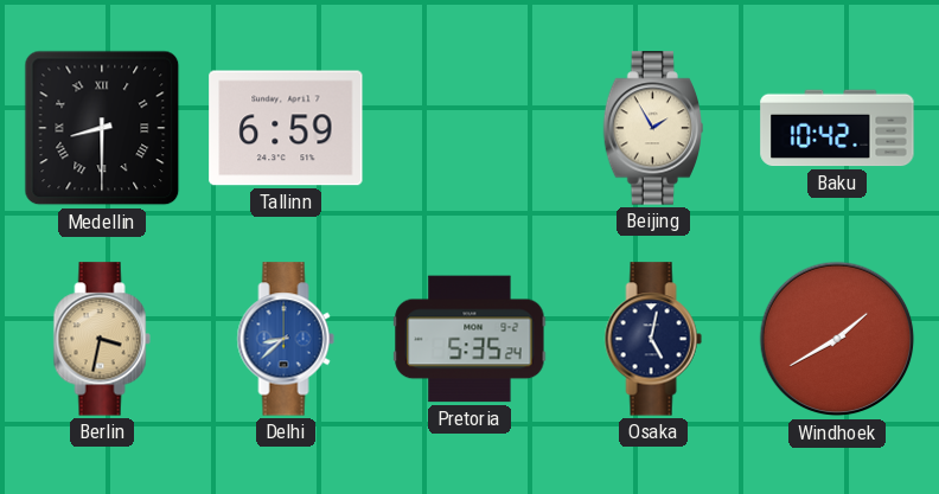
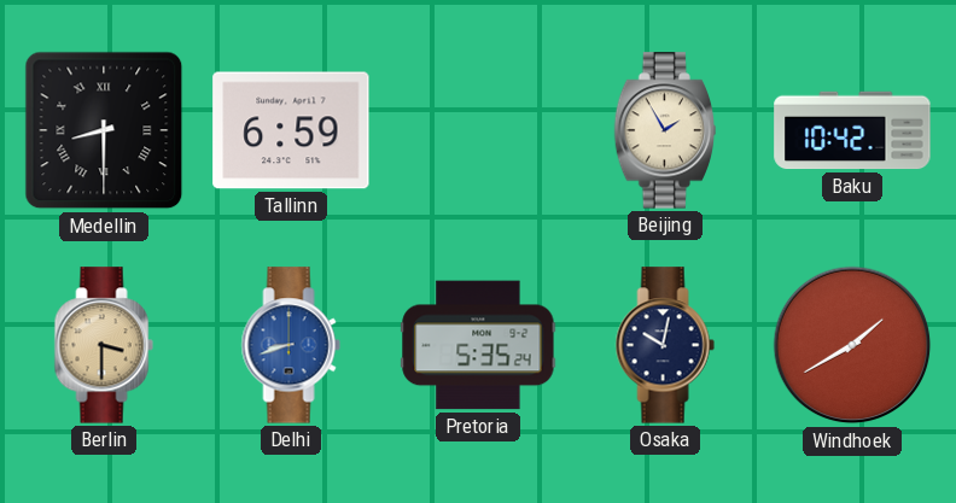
Berlin: 3:32 -> 3:30
Delhi: 8:38 -> 8:42
Osaka: 5:02 -> 10:02
